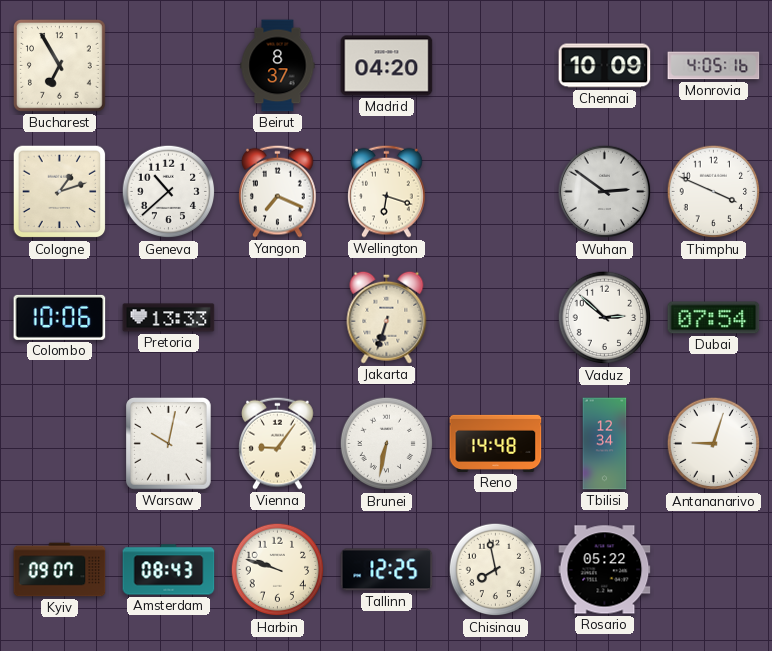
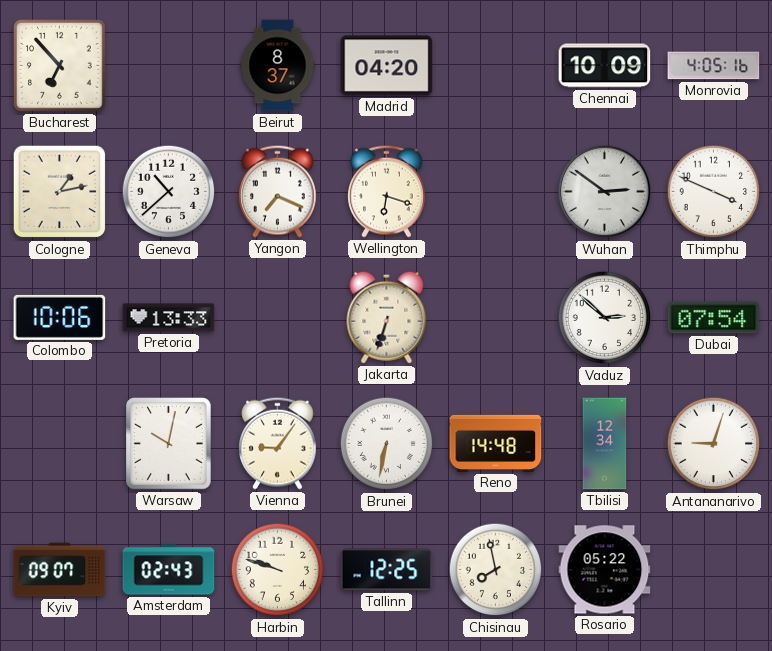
Bucharest: 6:55 -> 6:53
Cologne: 1:12 -> 1:13
Amsterdam: 08:43 -> 02:43
